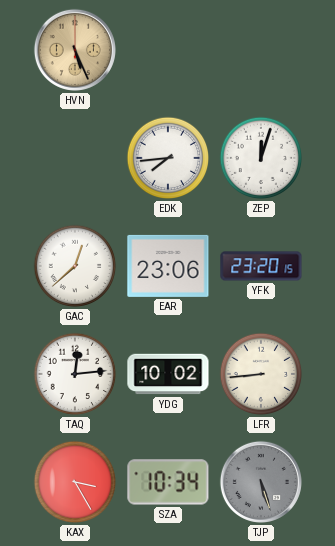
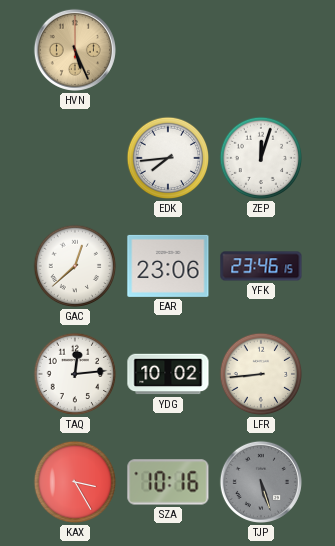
YFK: 23:20 -> 23:46
SZA: 10:34 -> 10:16
